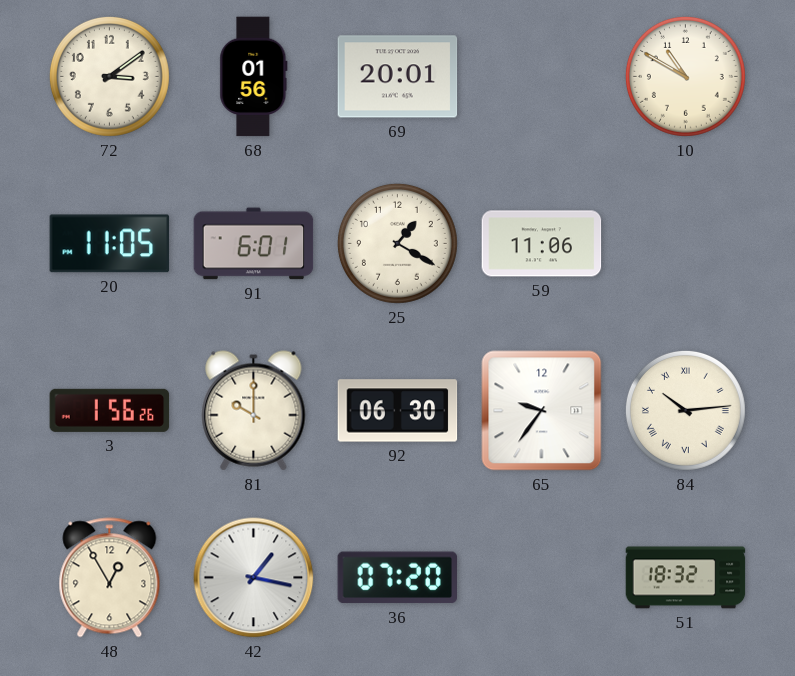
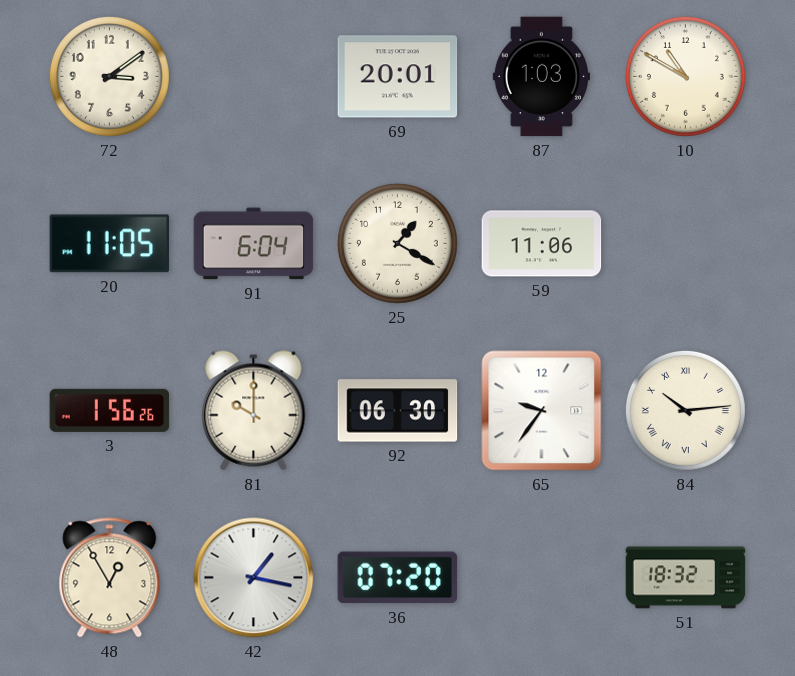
68: 01:56 -> none
87: none -> 1:03
91: 6:01 -> 6:04
